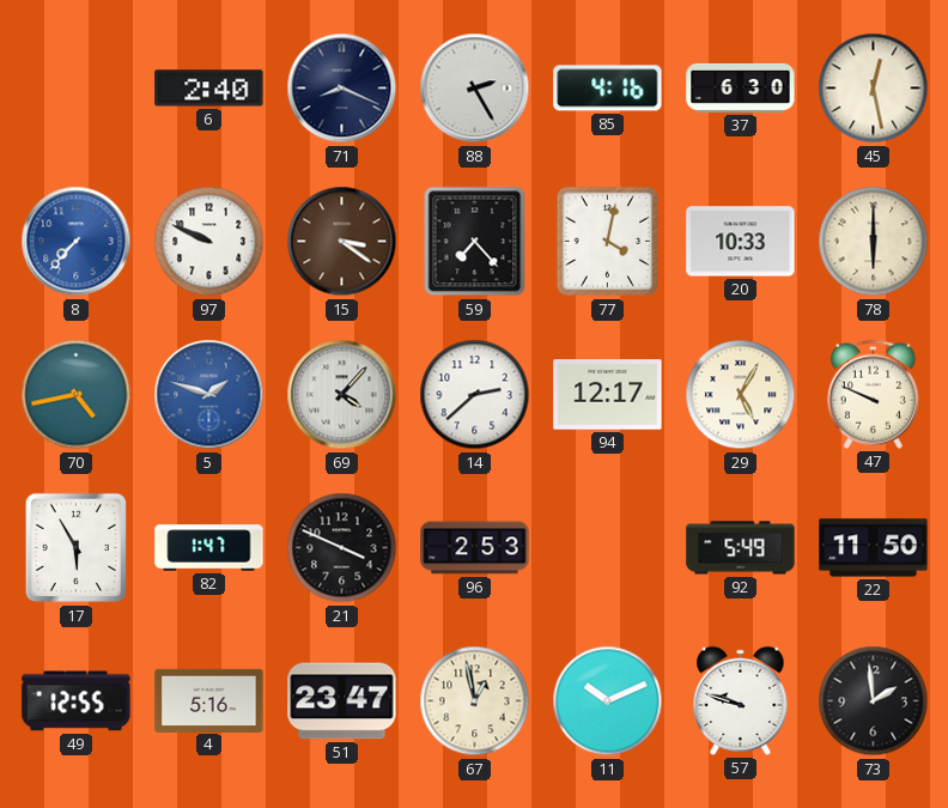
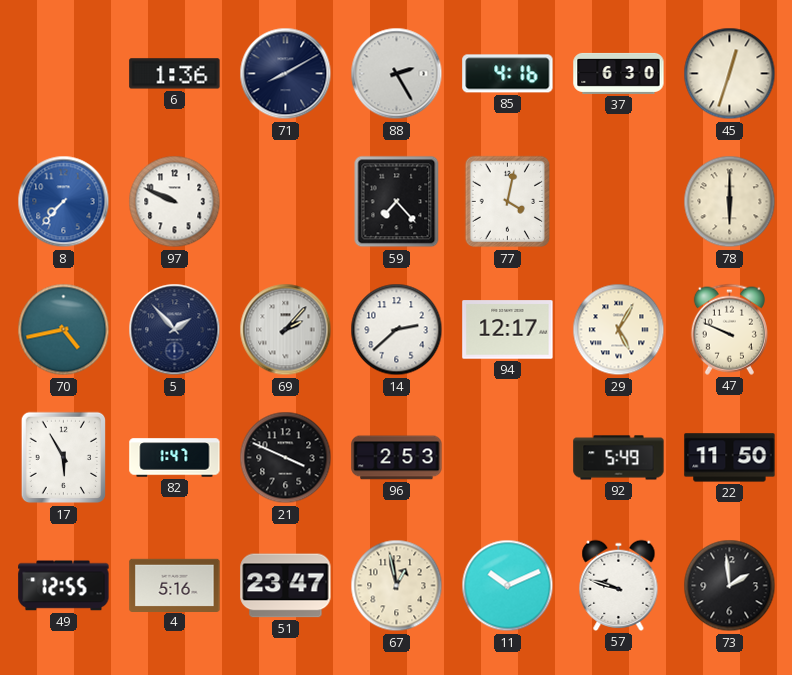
6: 2:40 -> 1:36
71: 8:19 -> 8:10
45: 12:28 -> 12:33
15: 3:21 -> none
20: 10:33 -> none
5: 1:48 -> 1:53
5 dial: blue -> navy
69: 4:07 -> 2:07
